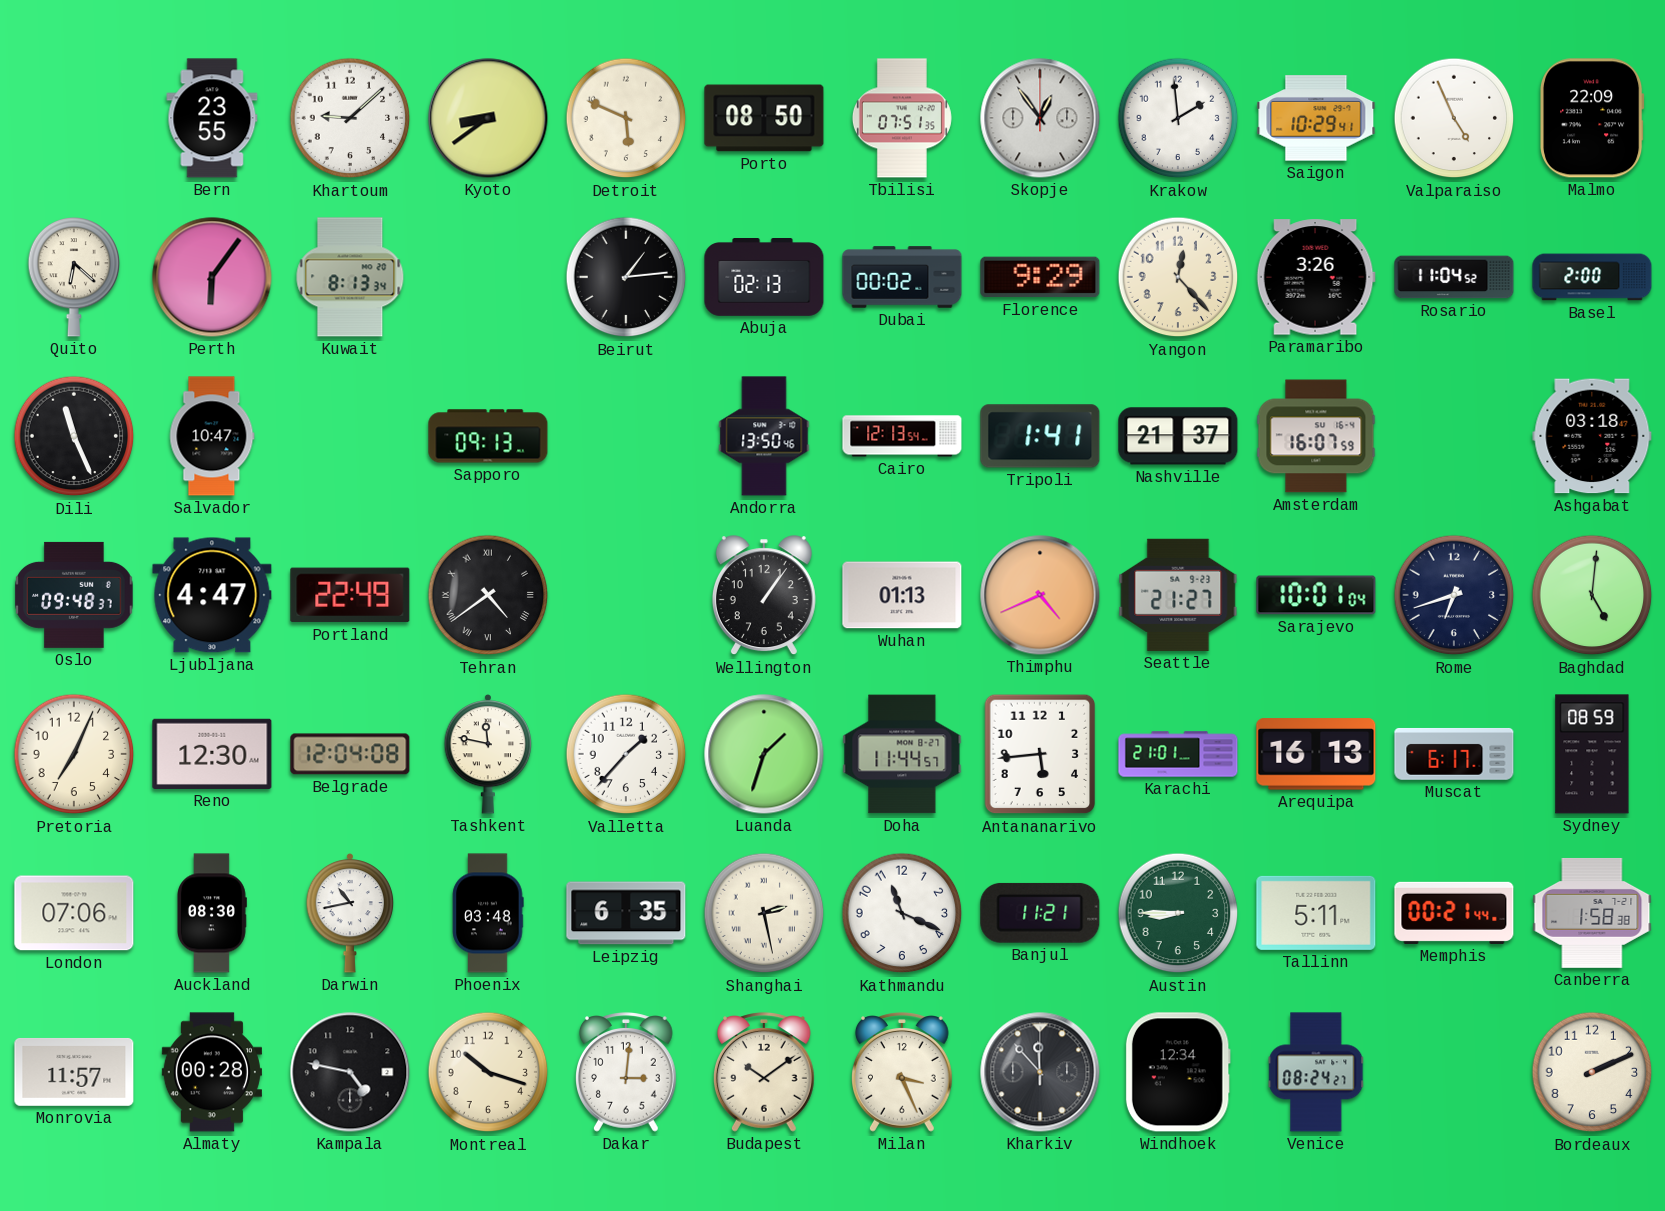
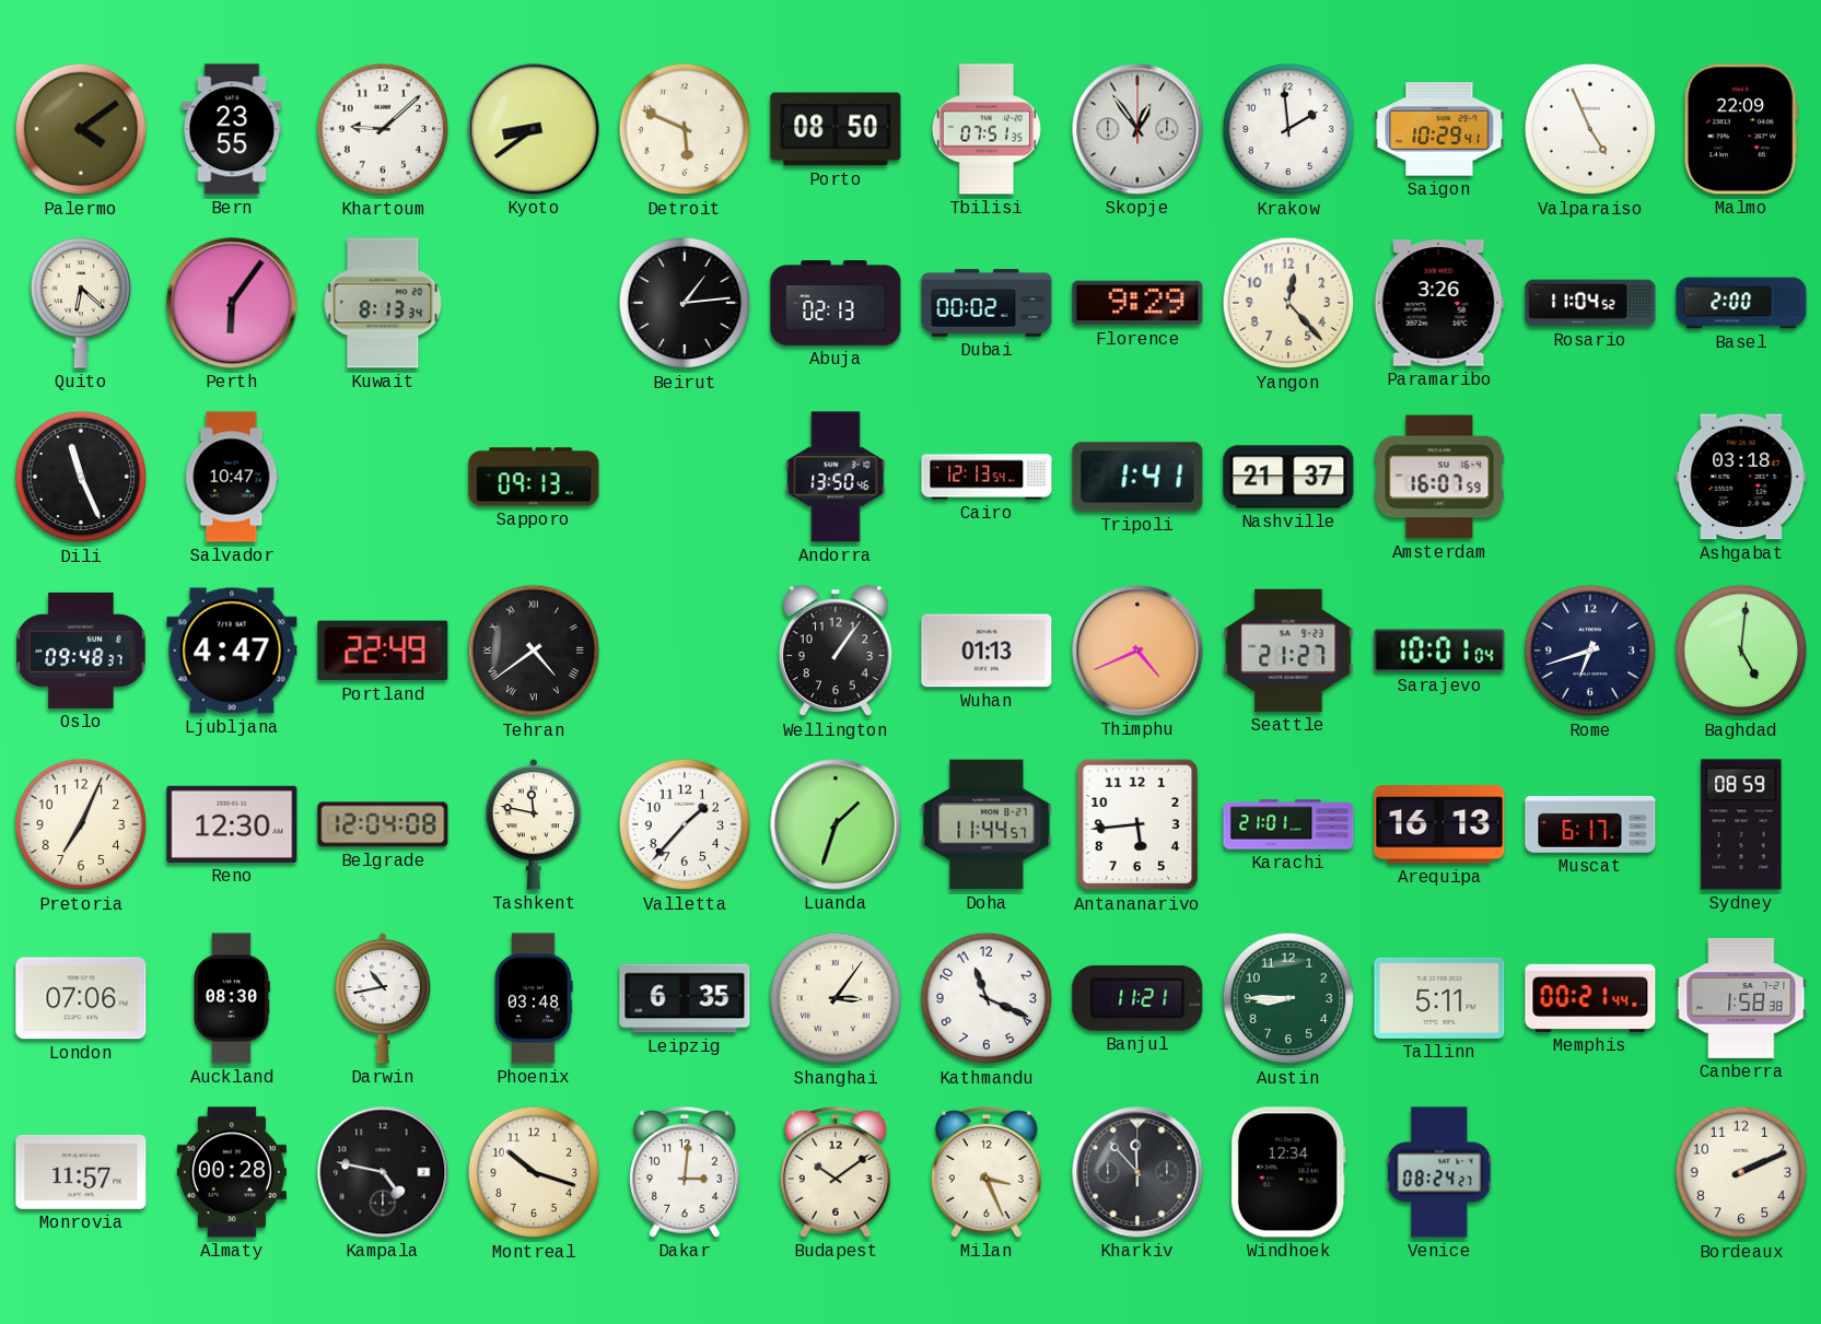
Palermo: none -> 4:09
Shanghai: 2:28 -> 3:06
